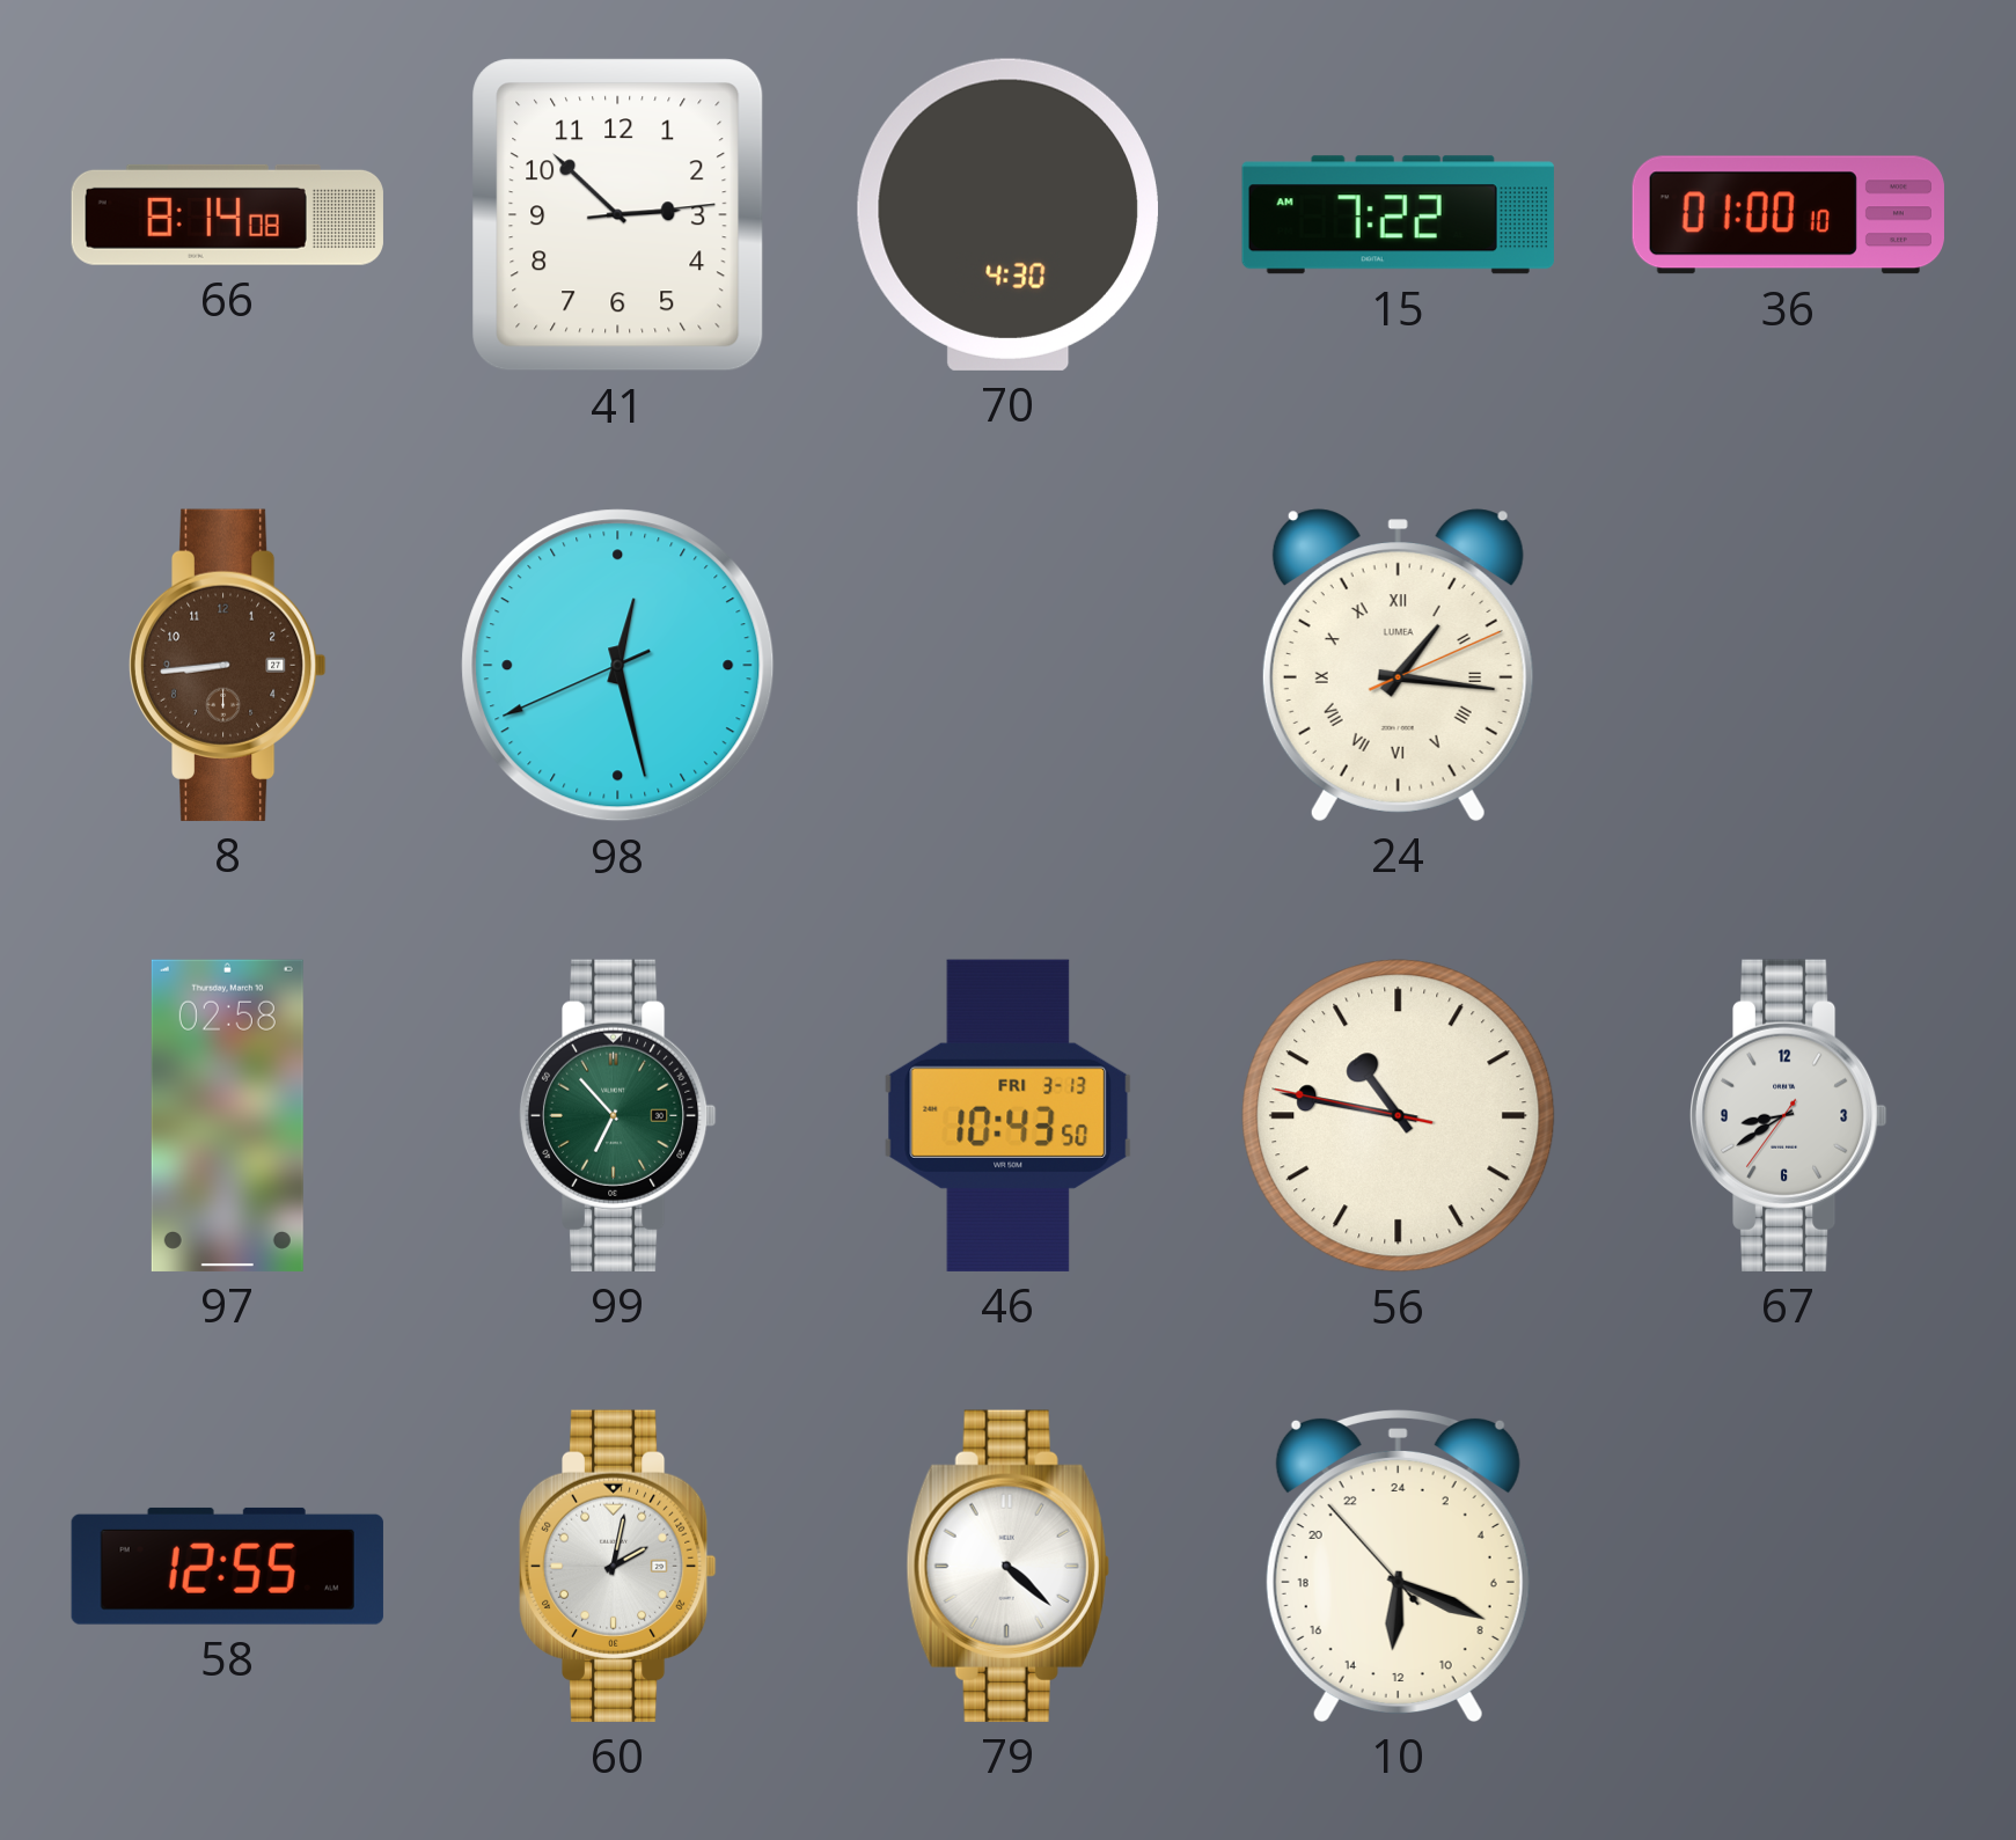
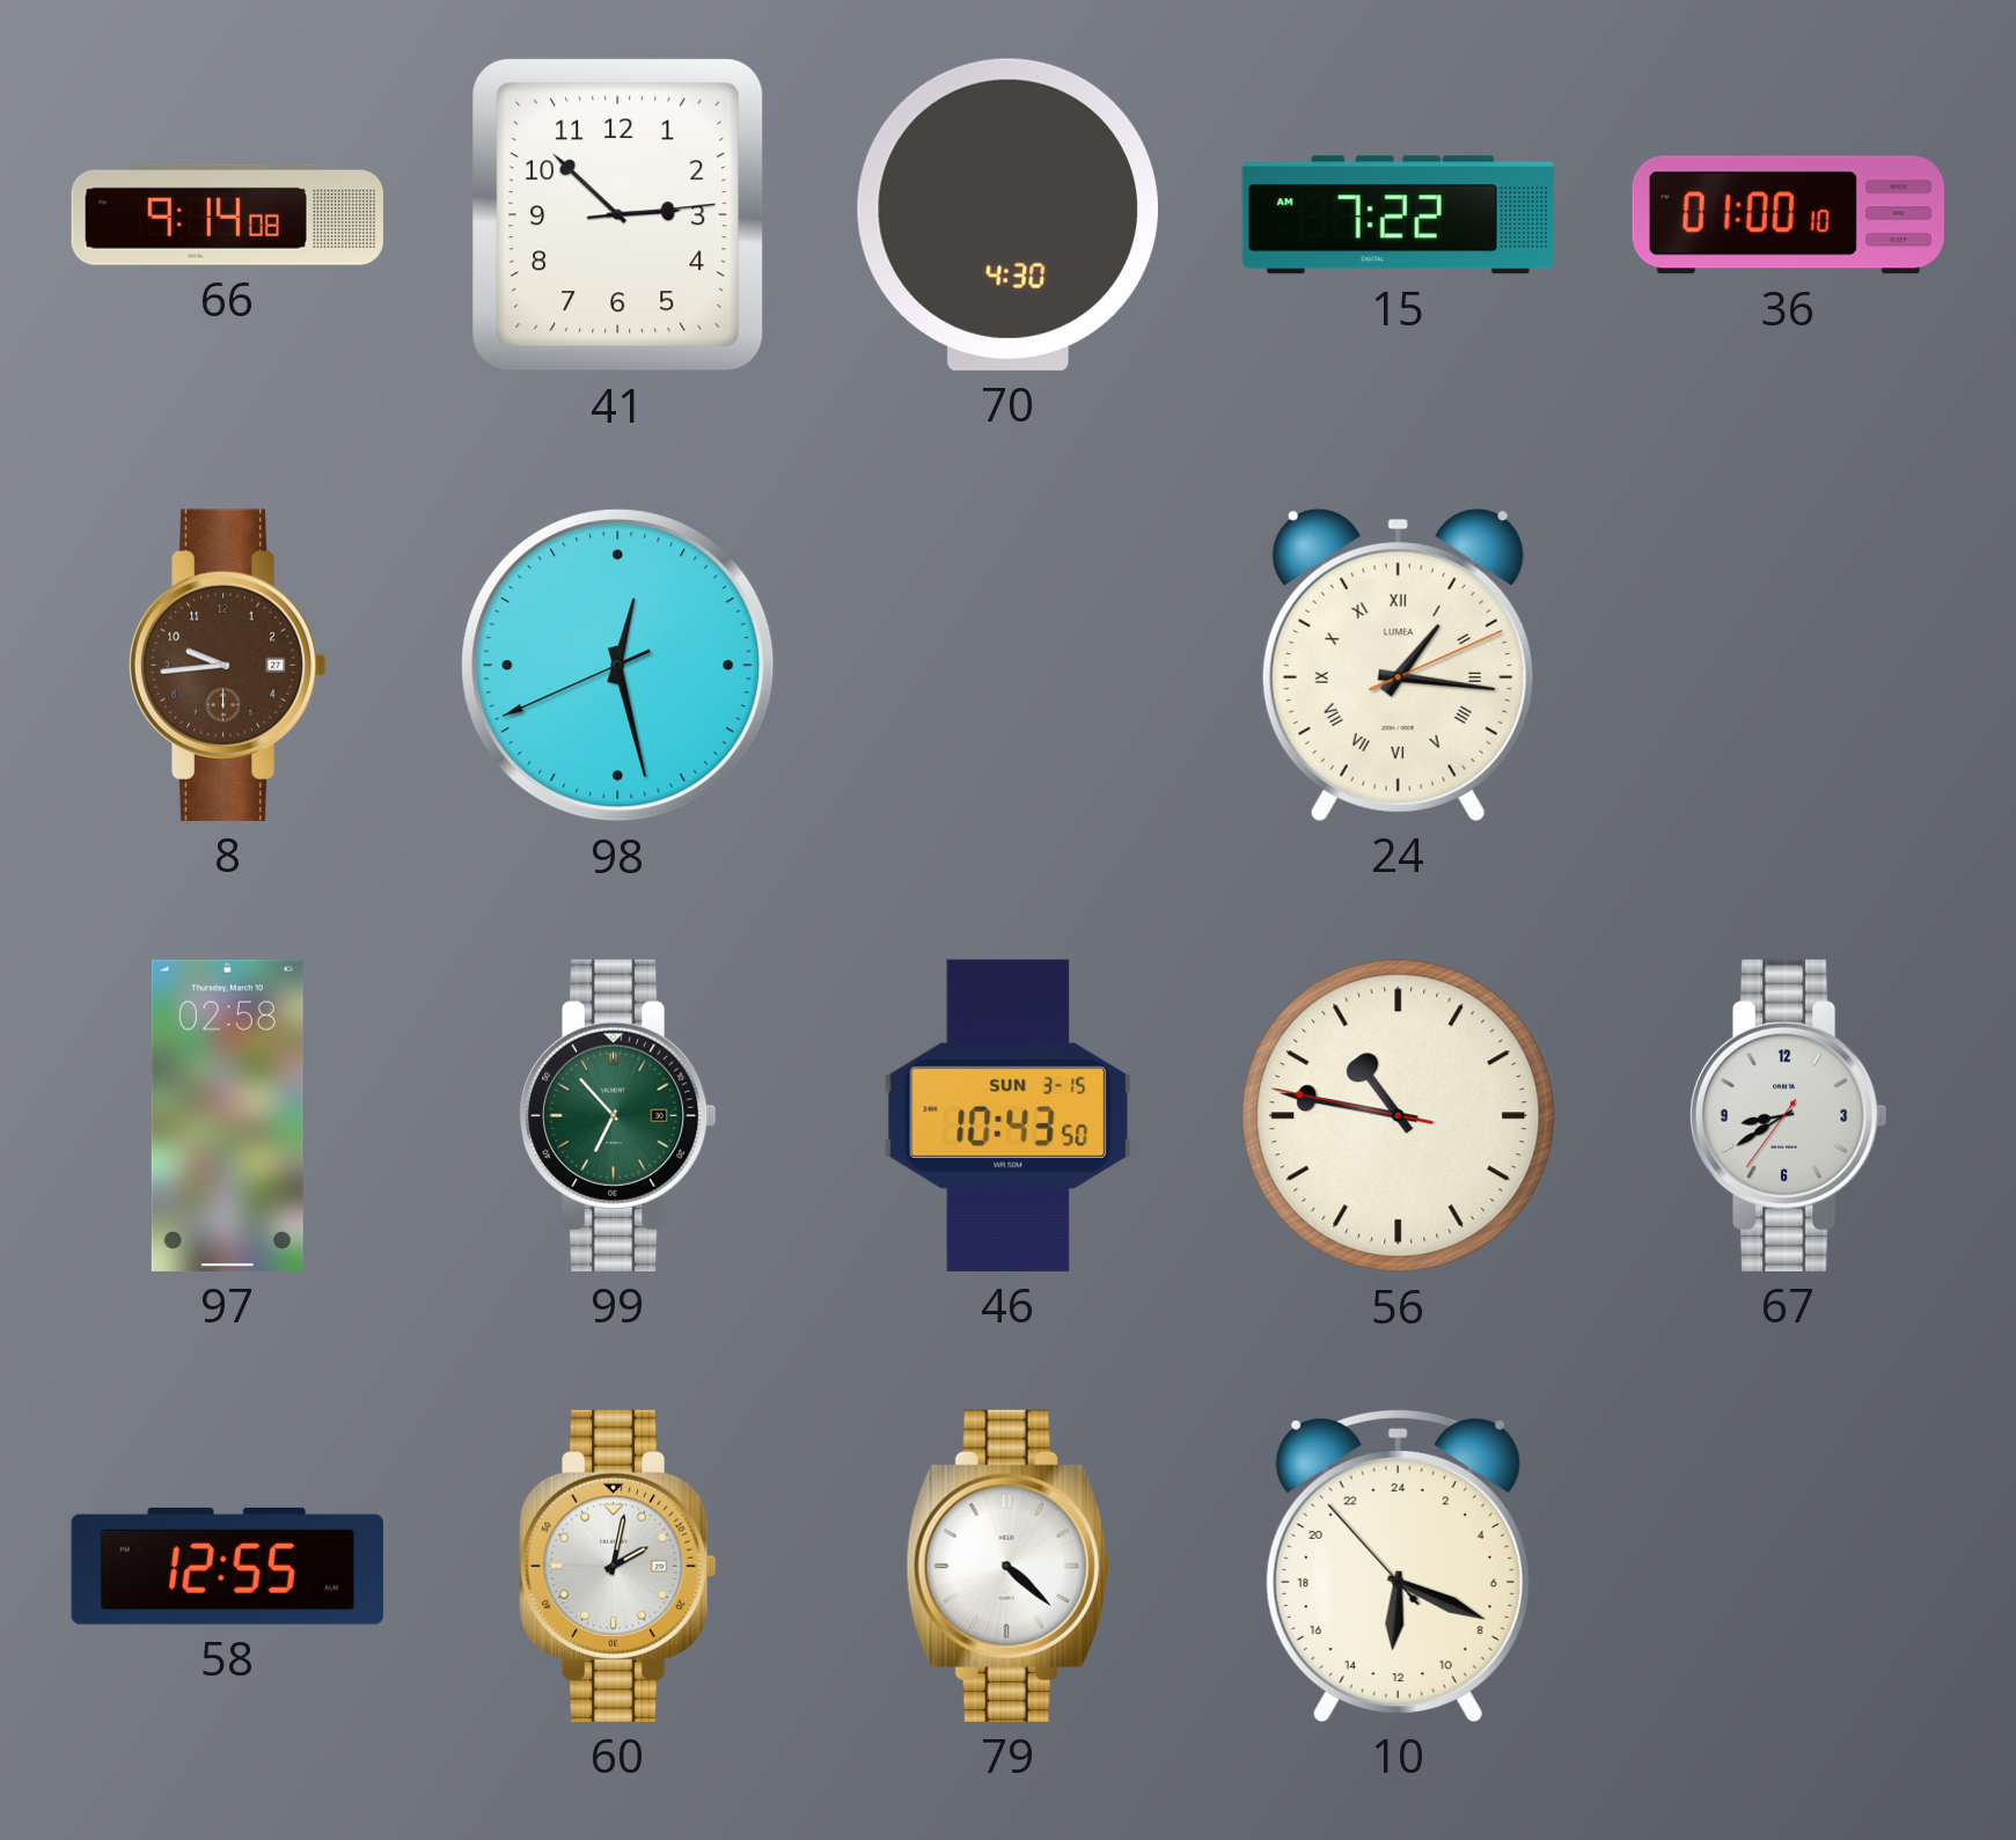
66: 8:14 -> 9:14
8: 8:44 -> 9:44
46 date: FRI 3-13 -> SUN 3-15
